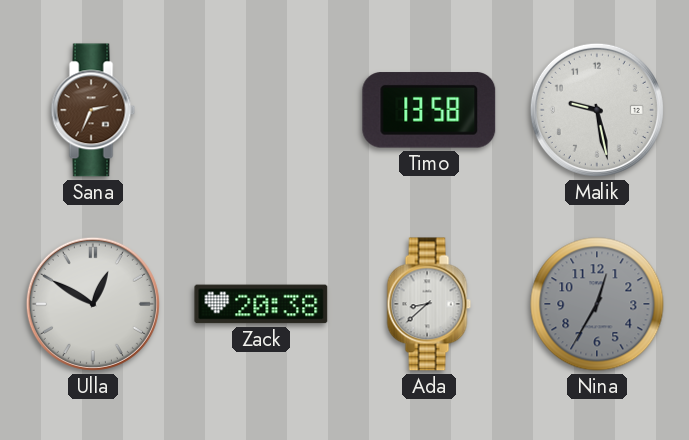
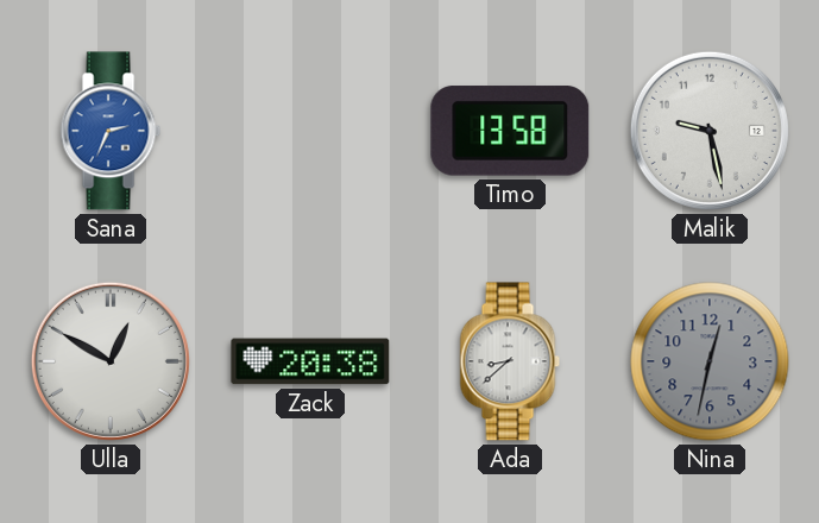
Sana dial: brown -> blue
Nina: 12:35 -> 12:32
